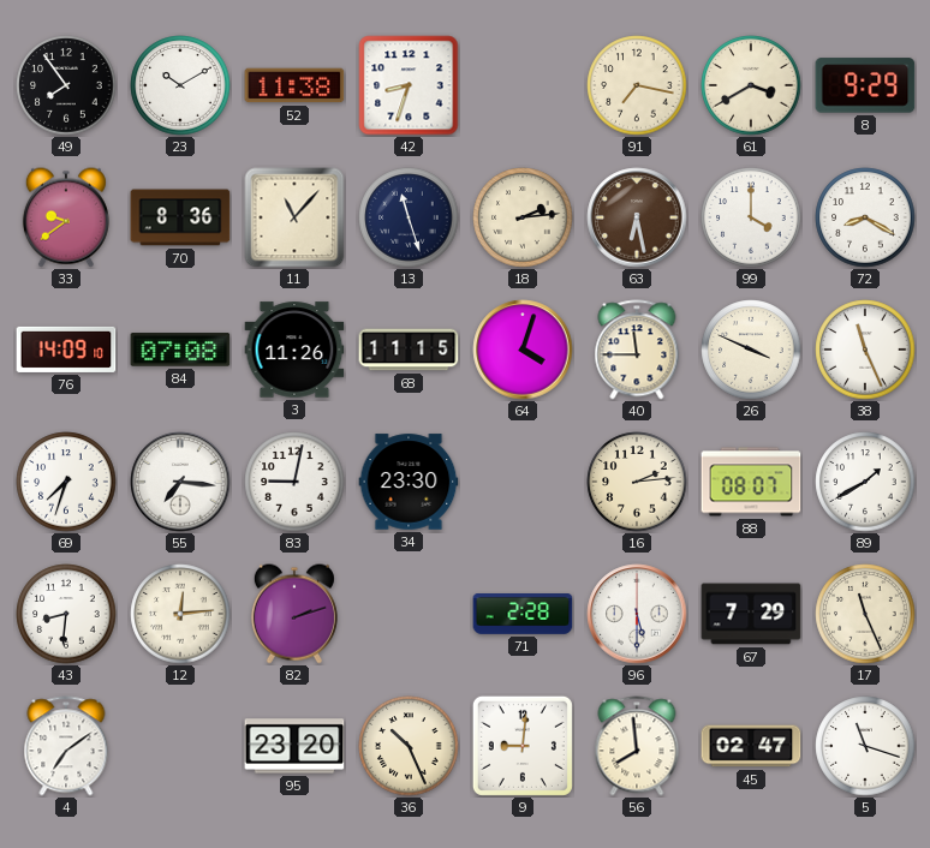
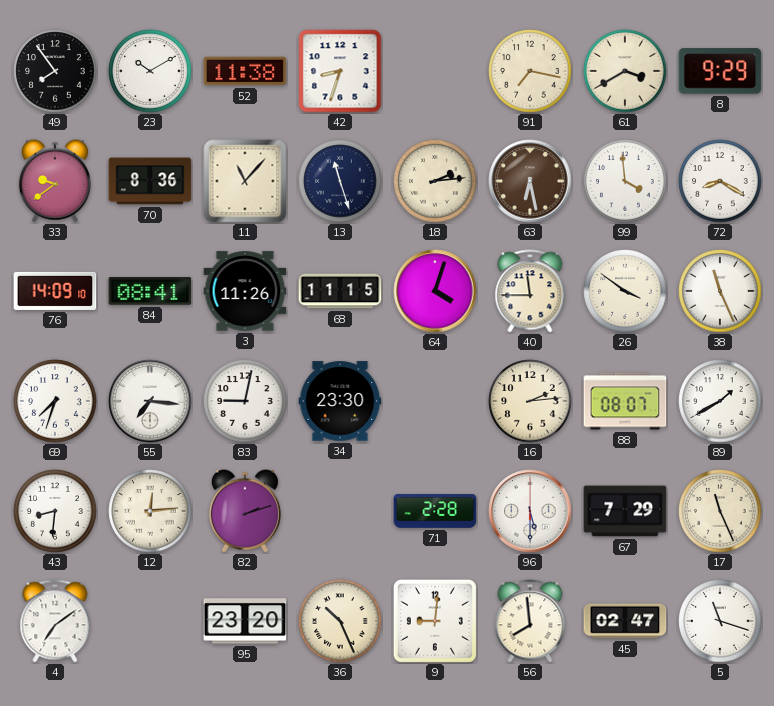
99: 4:00 -> 3:59
84: 07:08 -> 08:41
26: 3:49 -> 3:51
